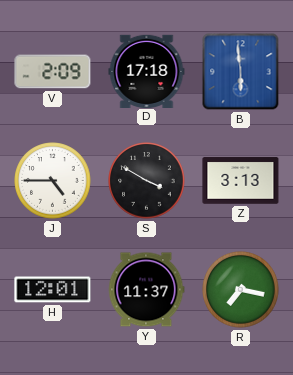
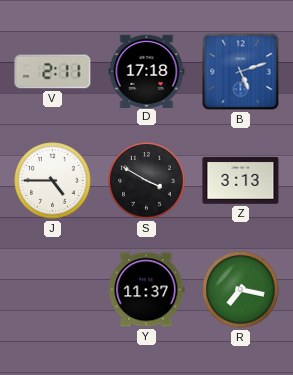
V: 2:09 -> 2:11
B: 5:59 -> 5:12
H: 12:01 -> none
